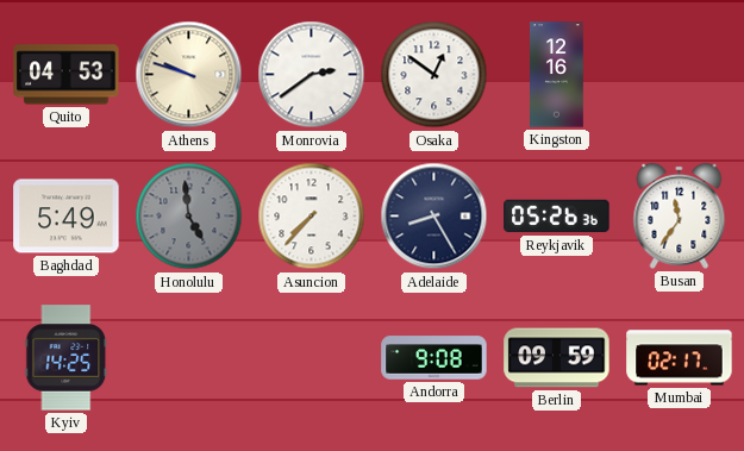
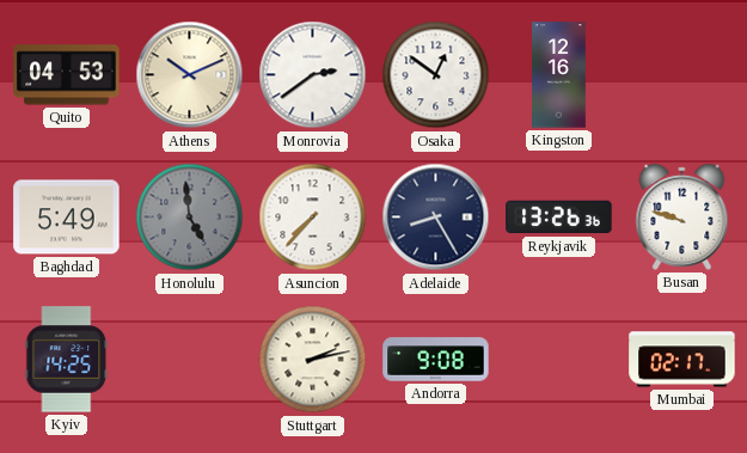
Athens: 9:48 -> 10:11
Reykjavik: 05:26 -> 13:26
Busan: 11:36 -> 9:48
Stuttgart: none -> 2:13
Berlin: 09:59 -> none
